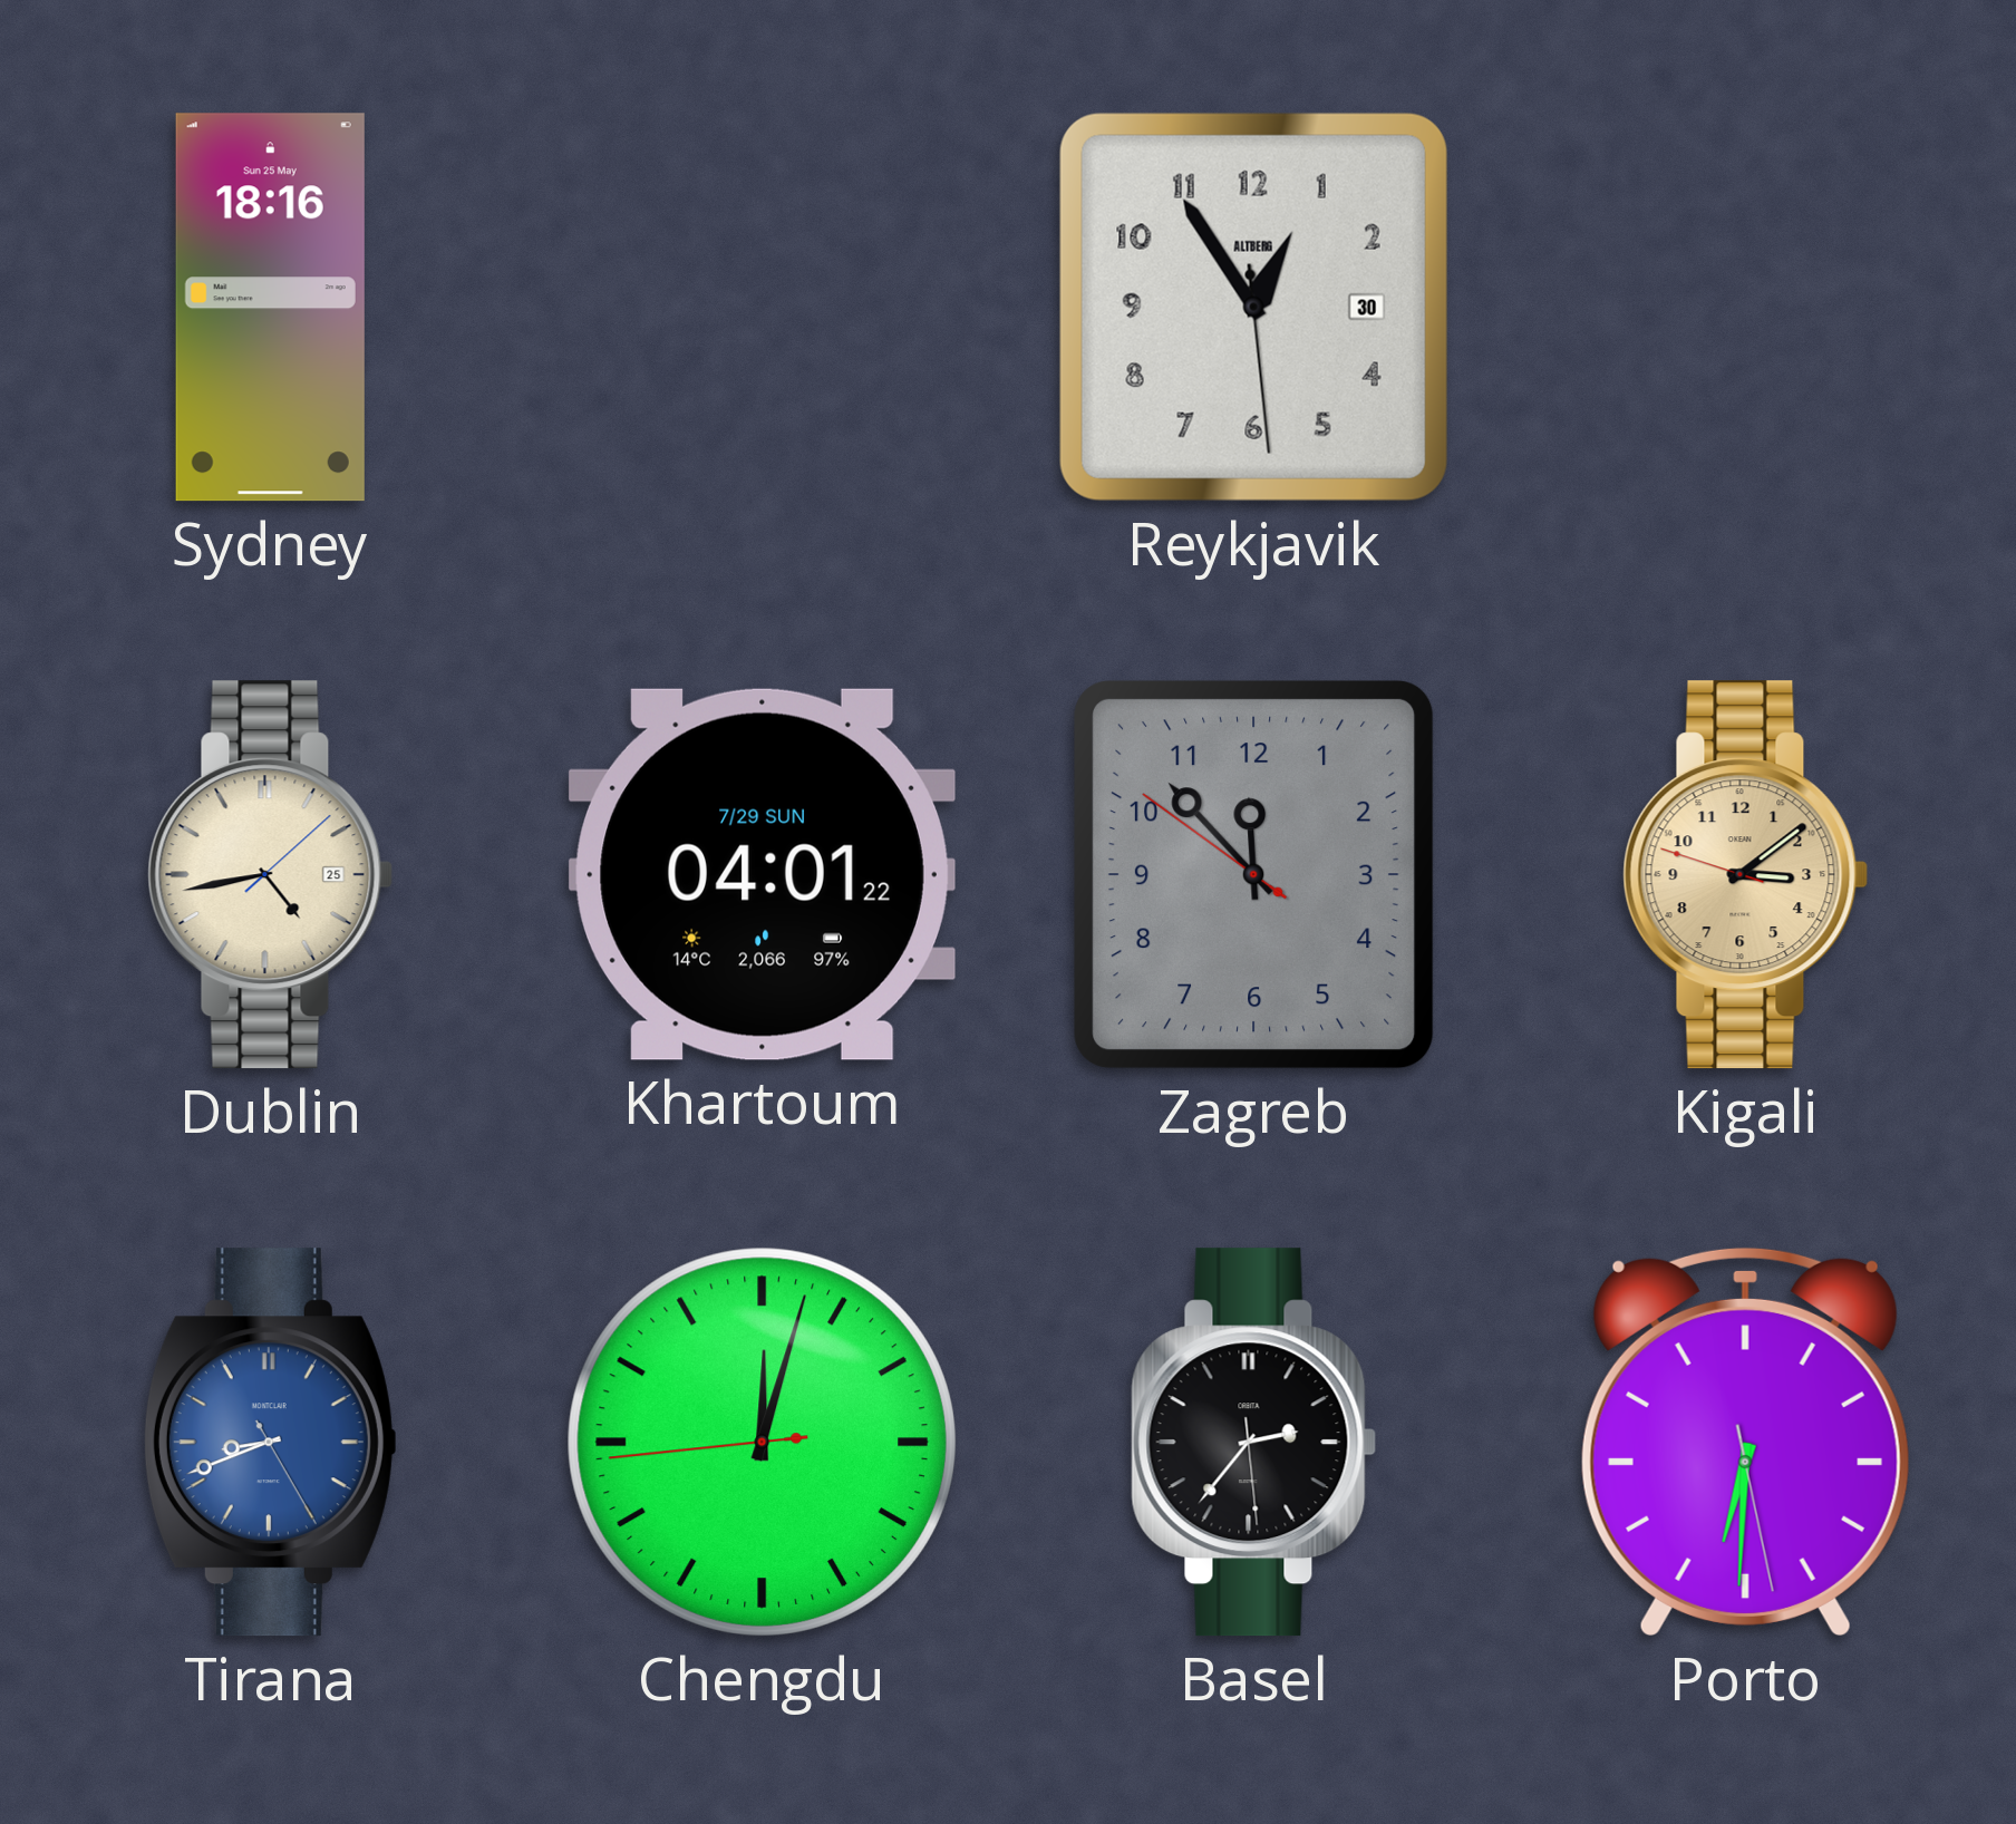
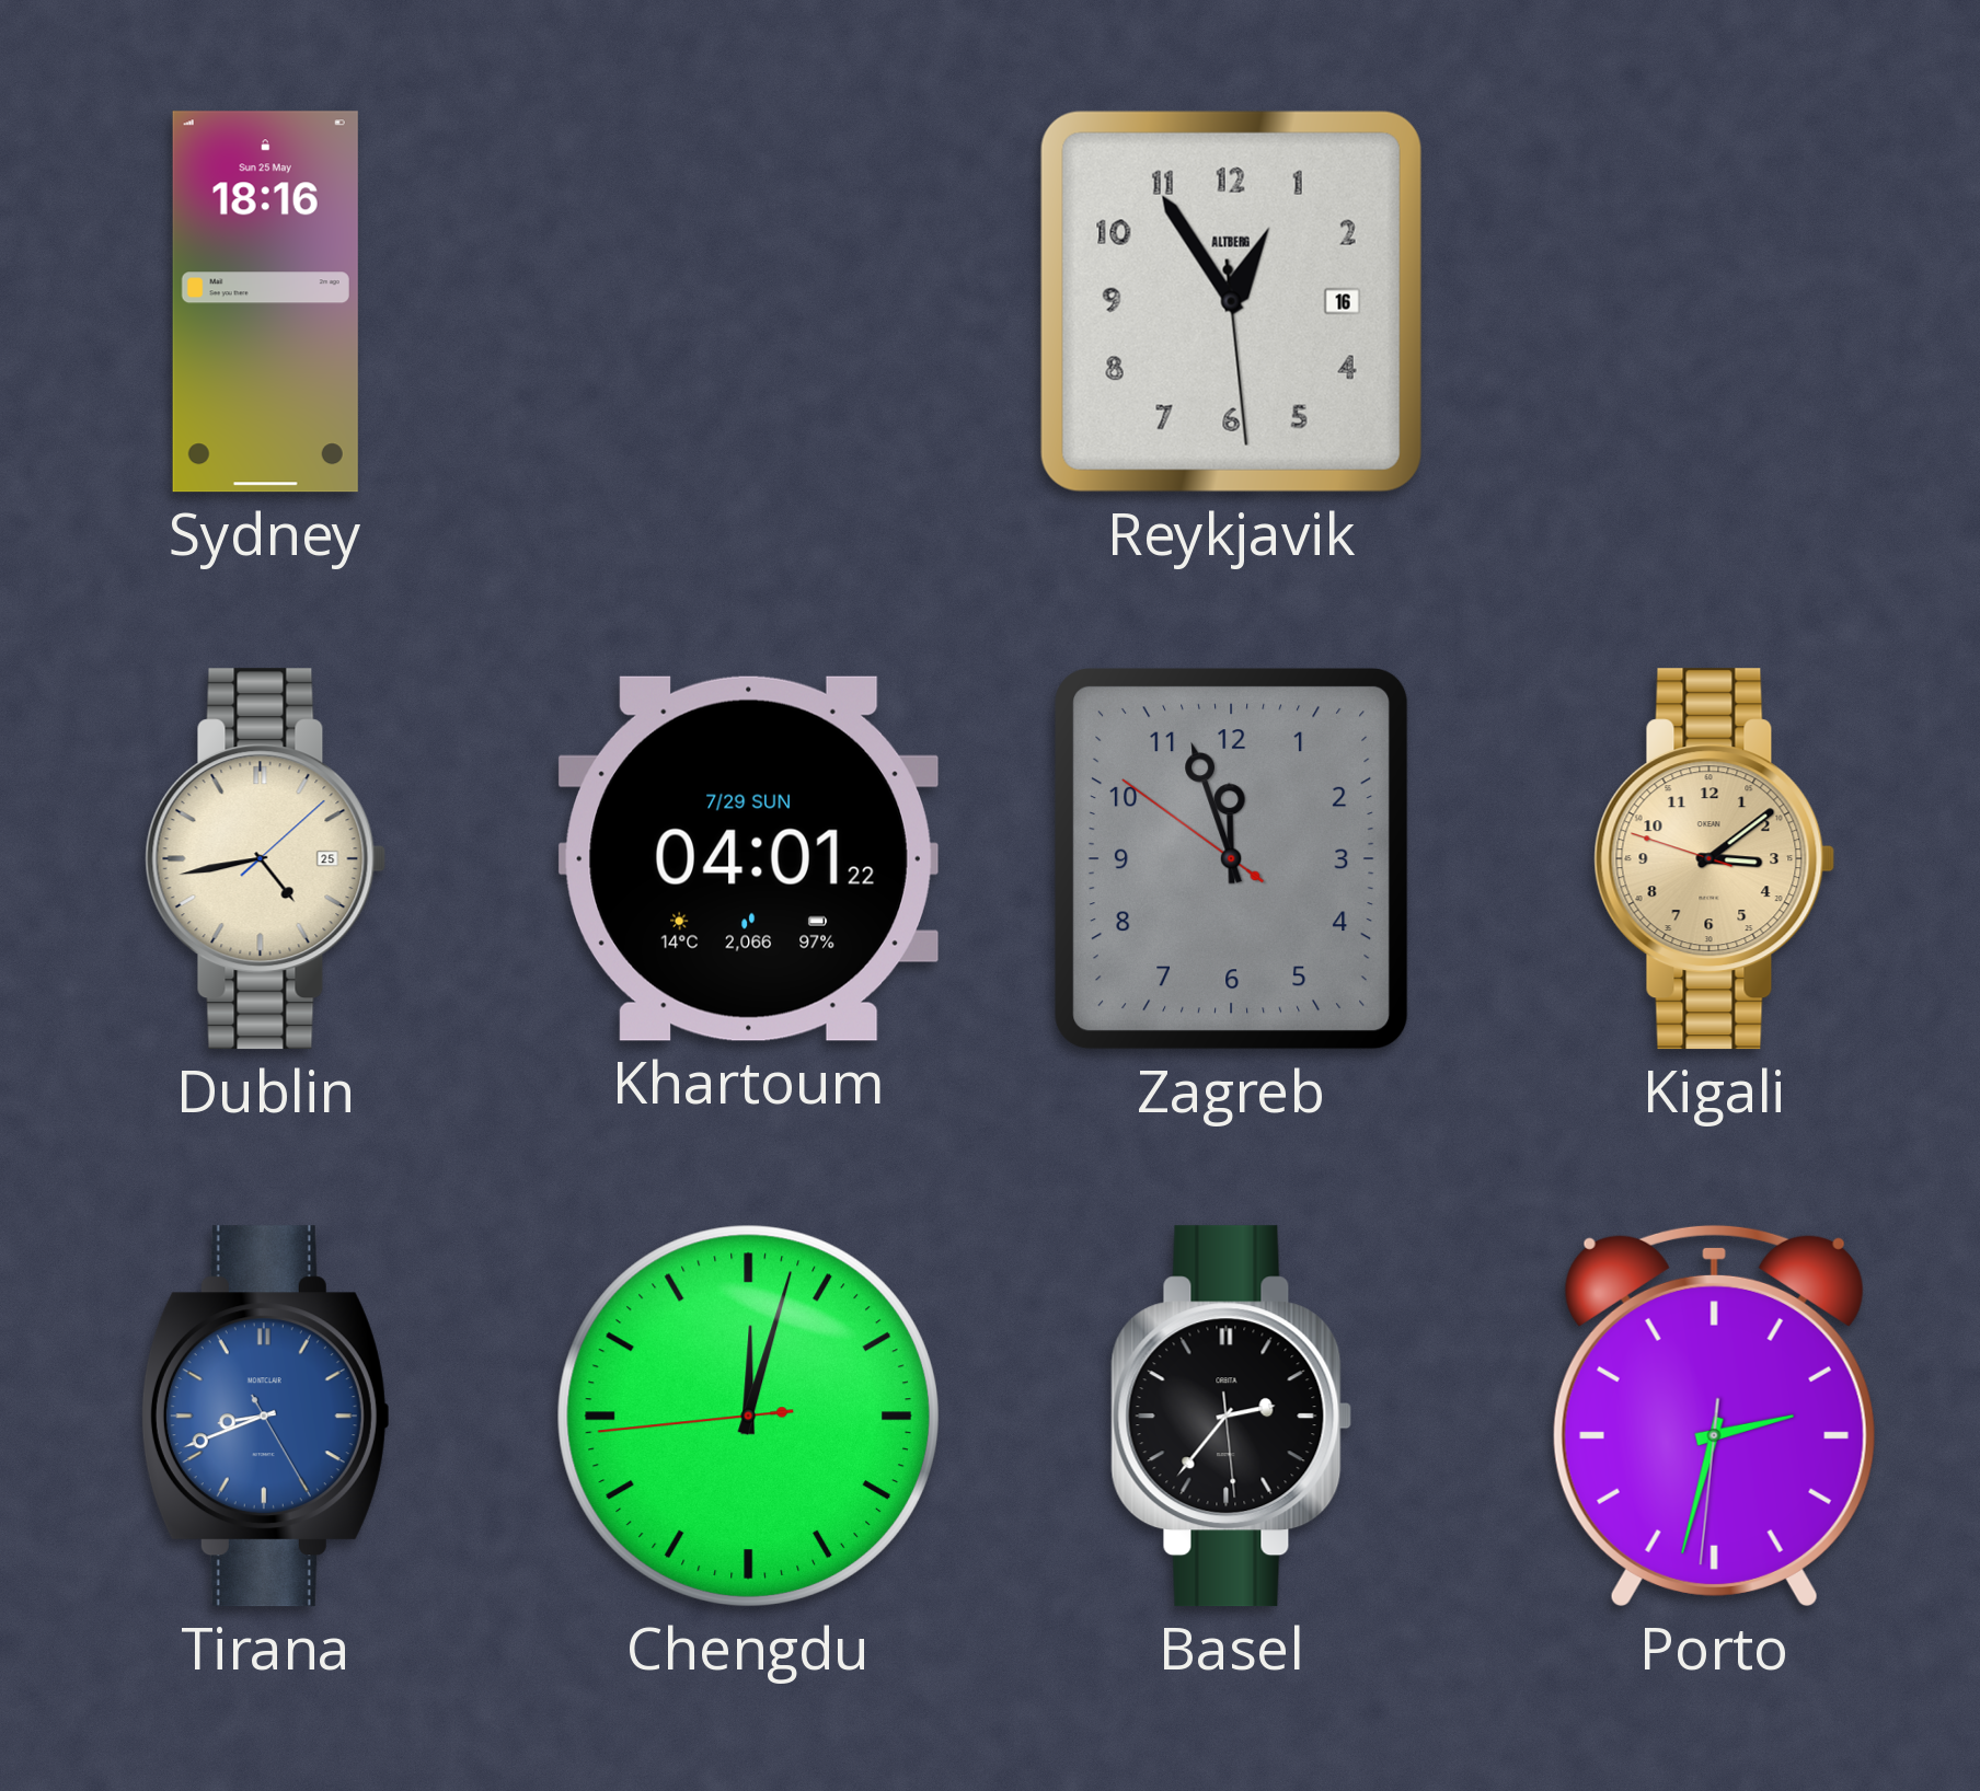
Reykjavik date: 30 -> 16
Zagreb: 11:52 -> 11:56
Porto: 6:30 -> 2:32
